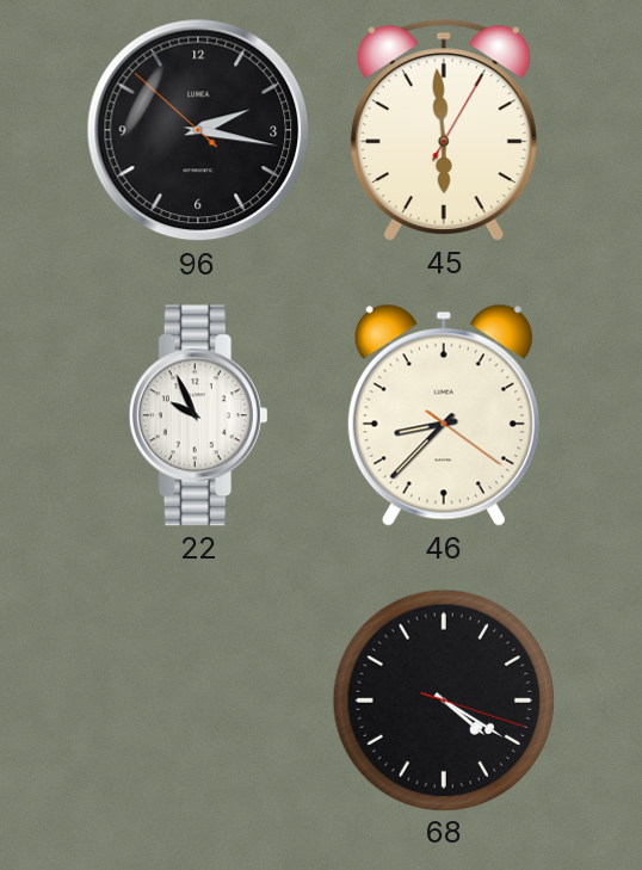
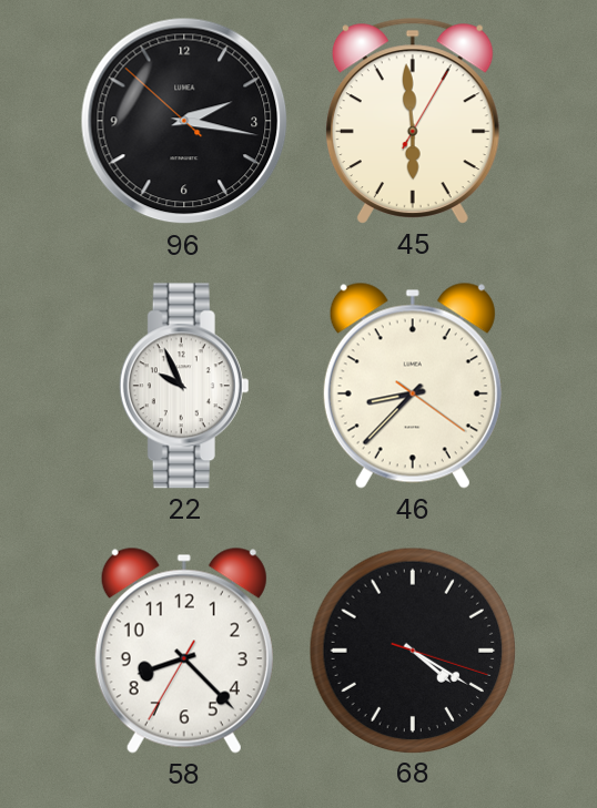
58: none -> 8:22
